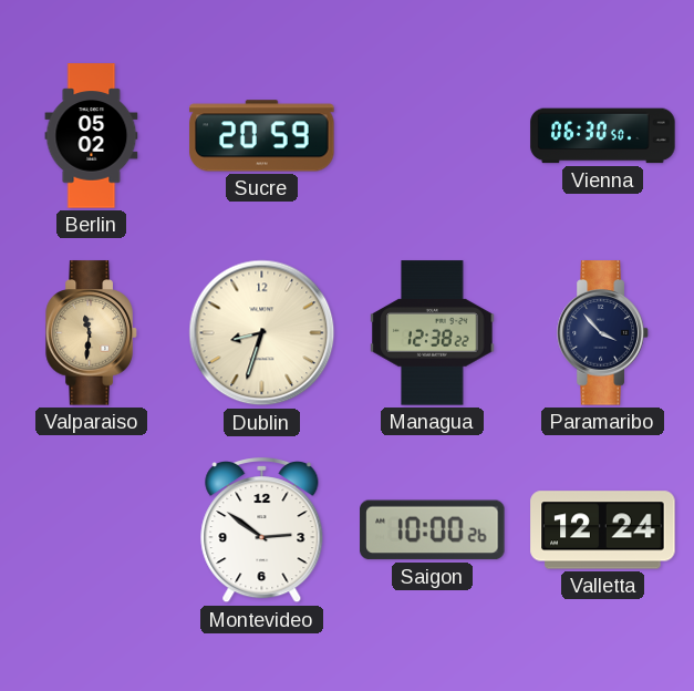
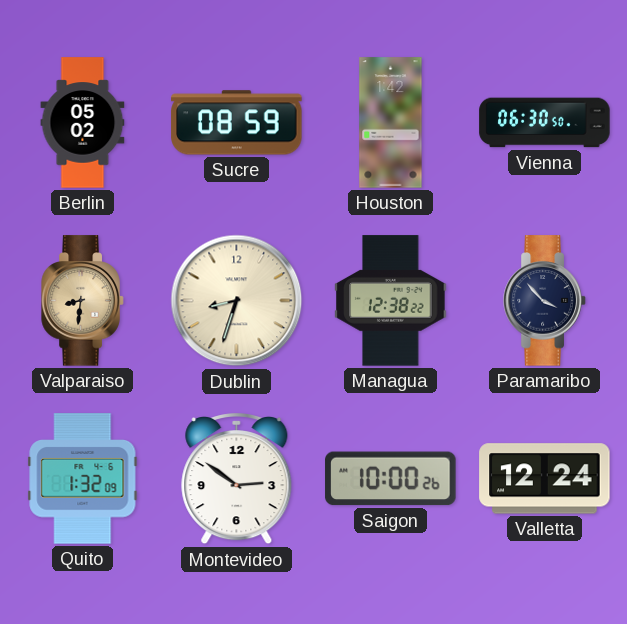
Sucre: 20:59 -> 08:59
Houston: none -> 1:42
Valparaiso: 11:31 -> 8:31
Quito: none -> 1:32
